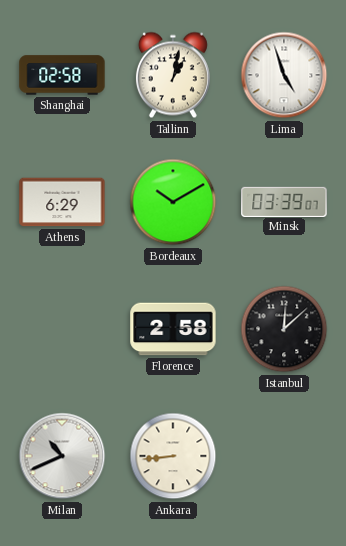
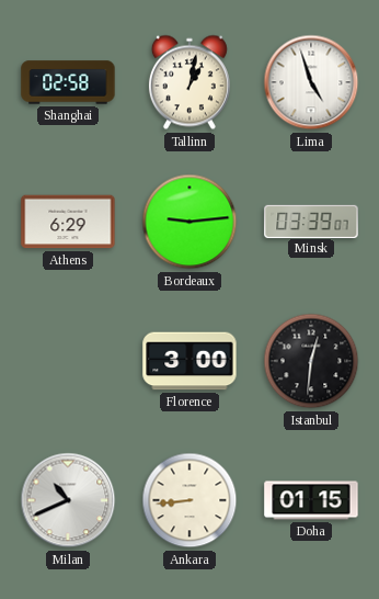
Bordeaux: 10:10 -> 9:14
Florence: 2:58 -> 3:00
Istanbul: 12:08 -> 12:31
Doha: none -> 01:15
